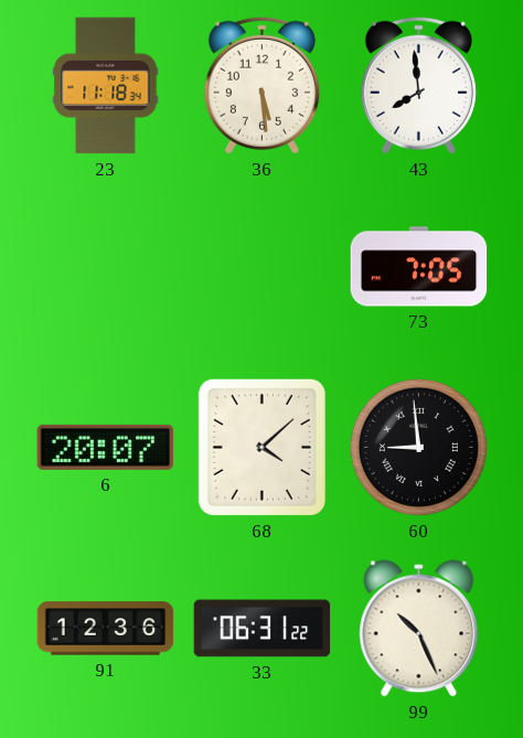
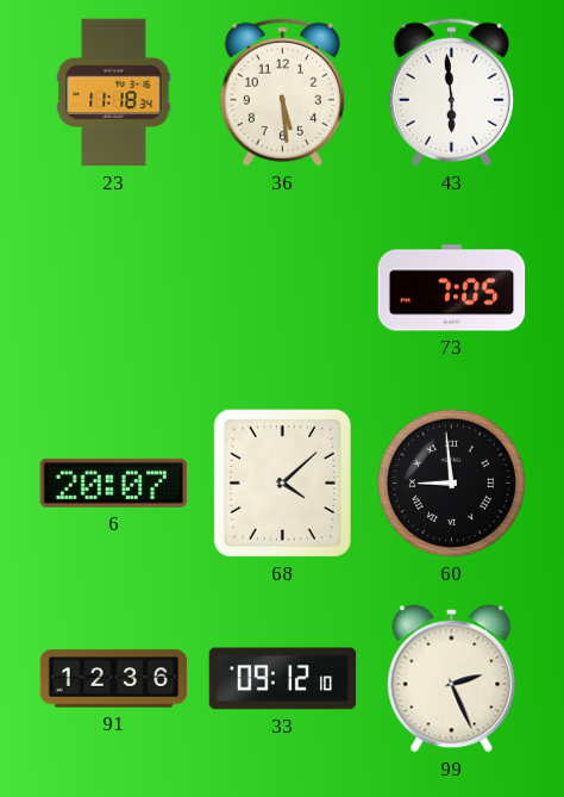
43: 7:59 -> 5:59
33: 06:31 -> 09:12
99: 10:26 -> 2:26
